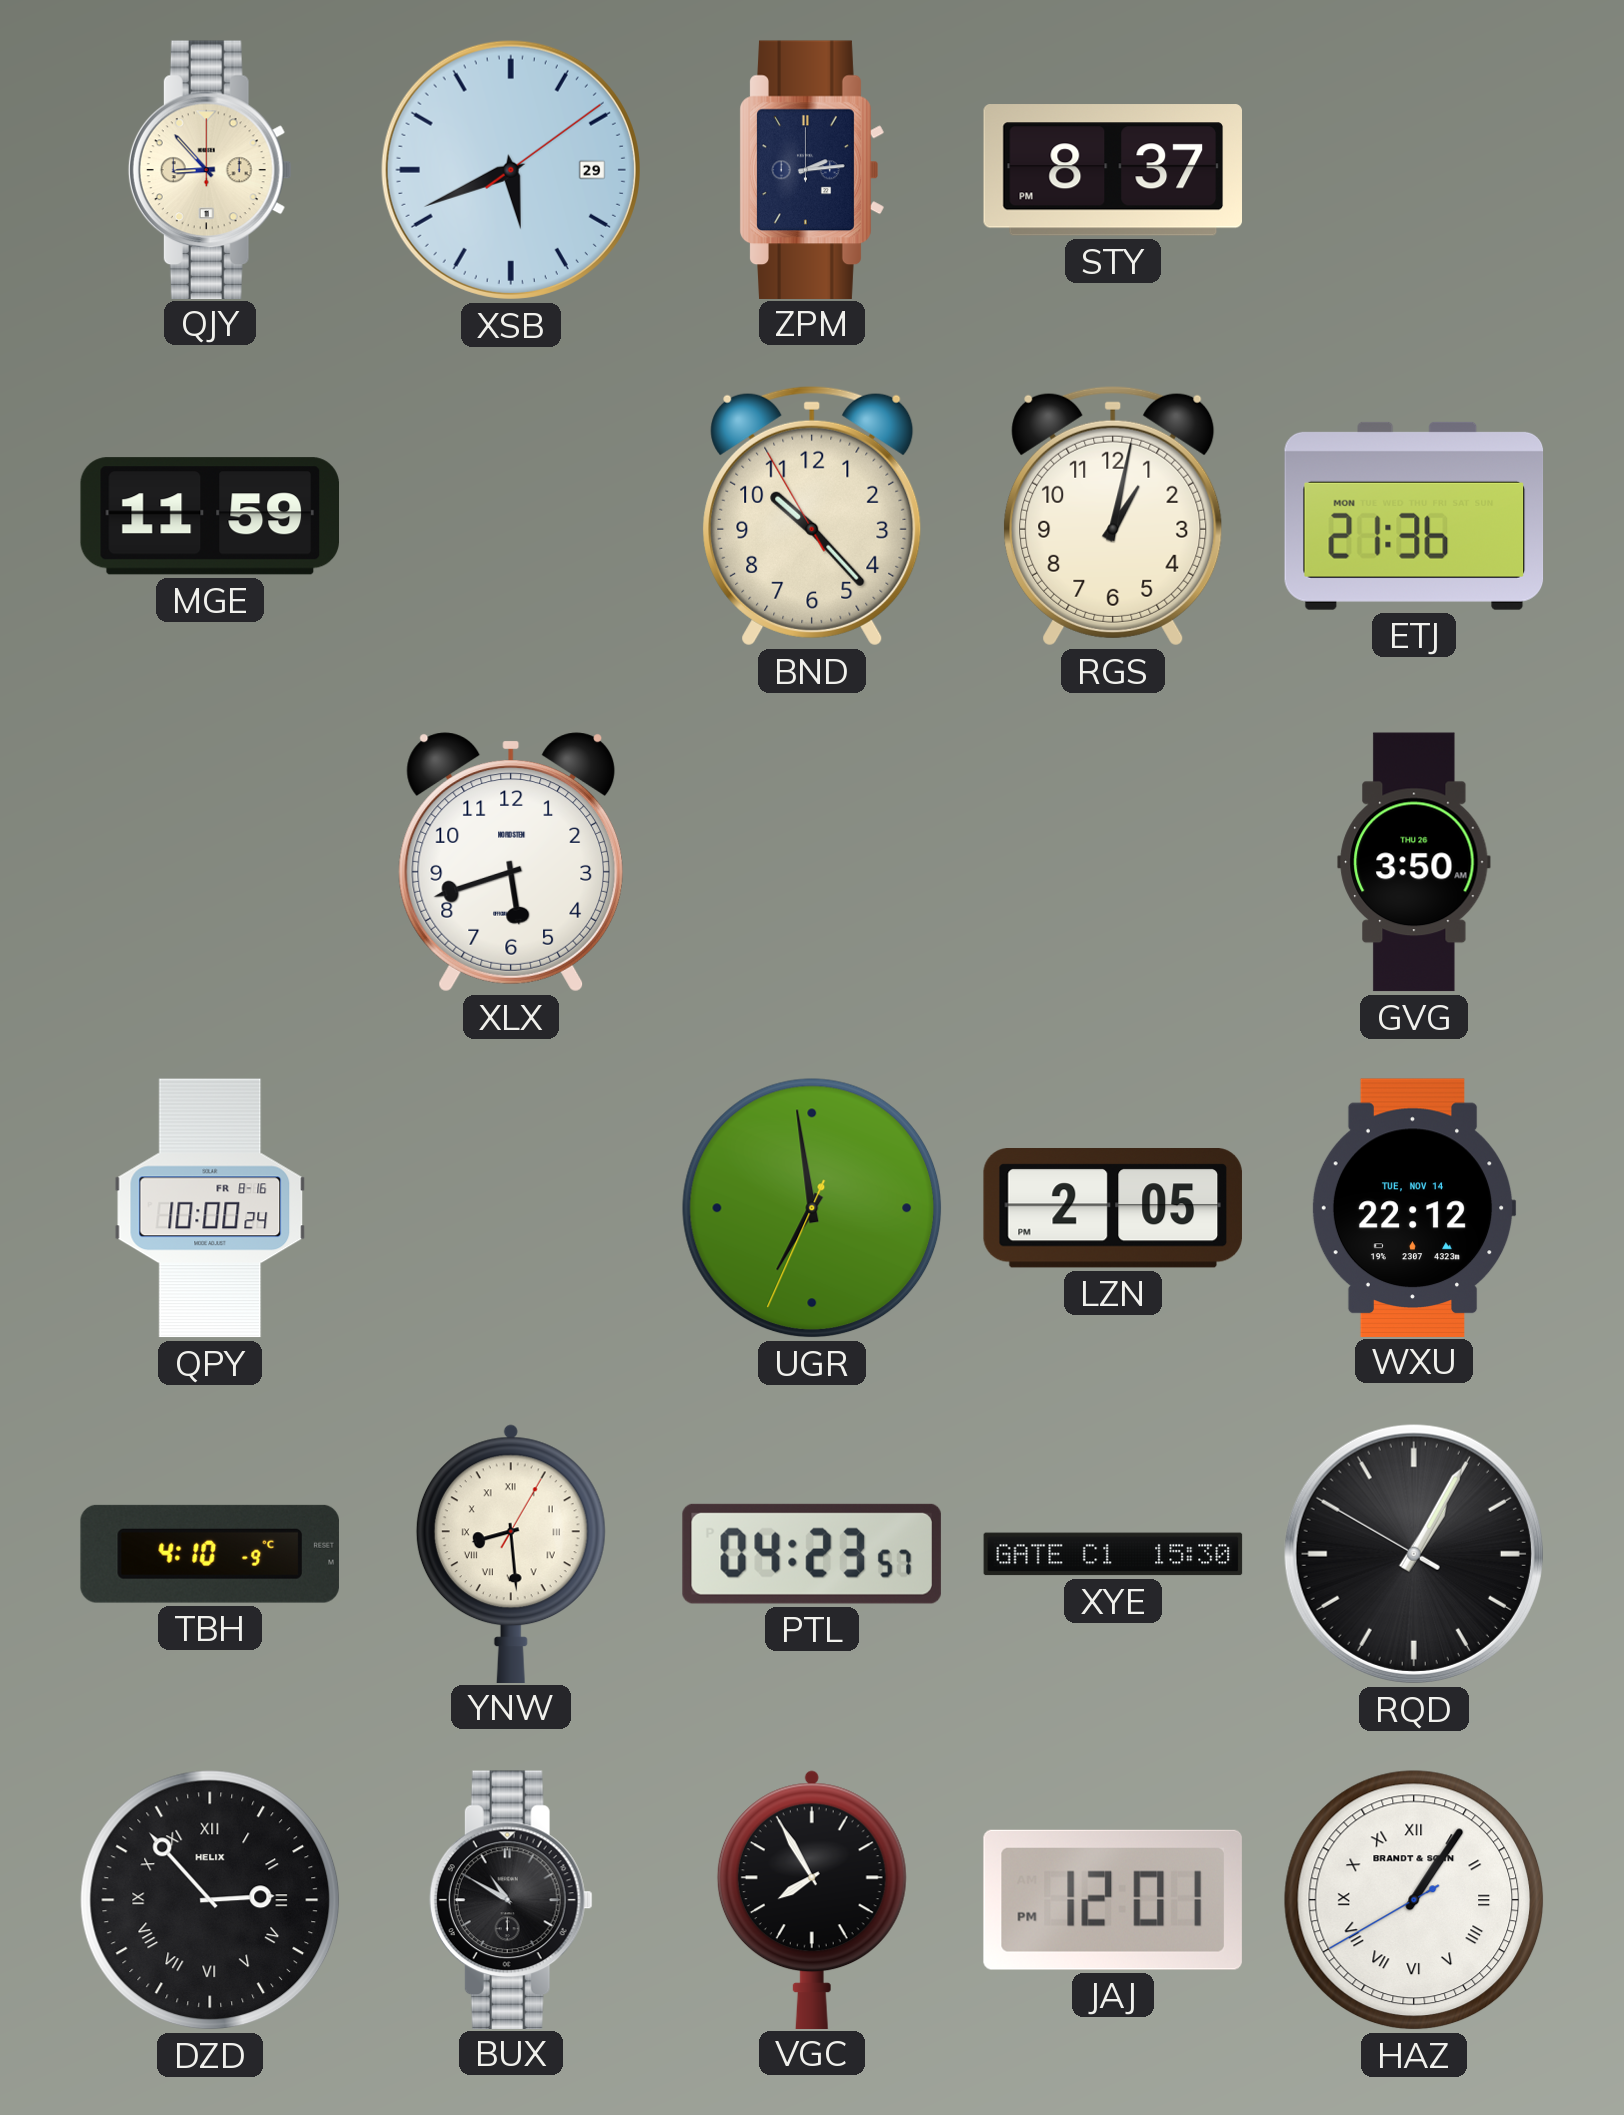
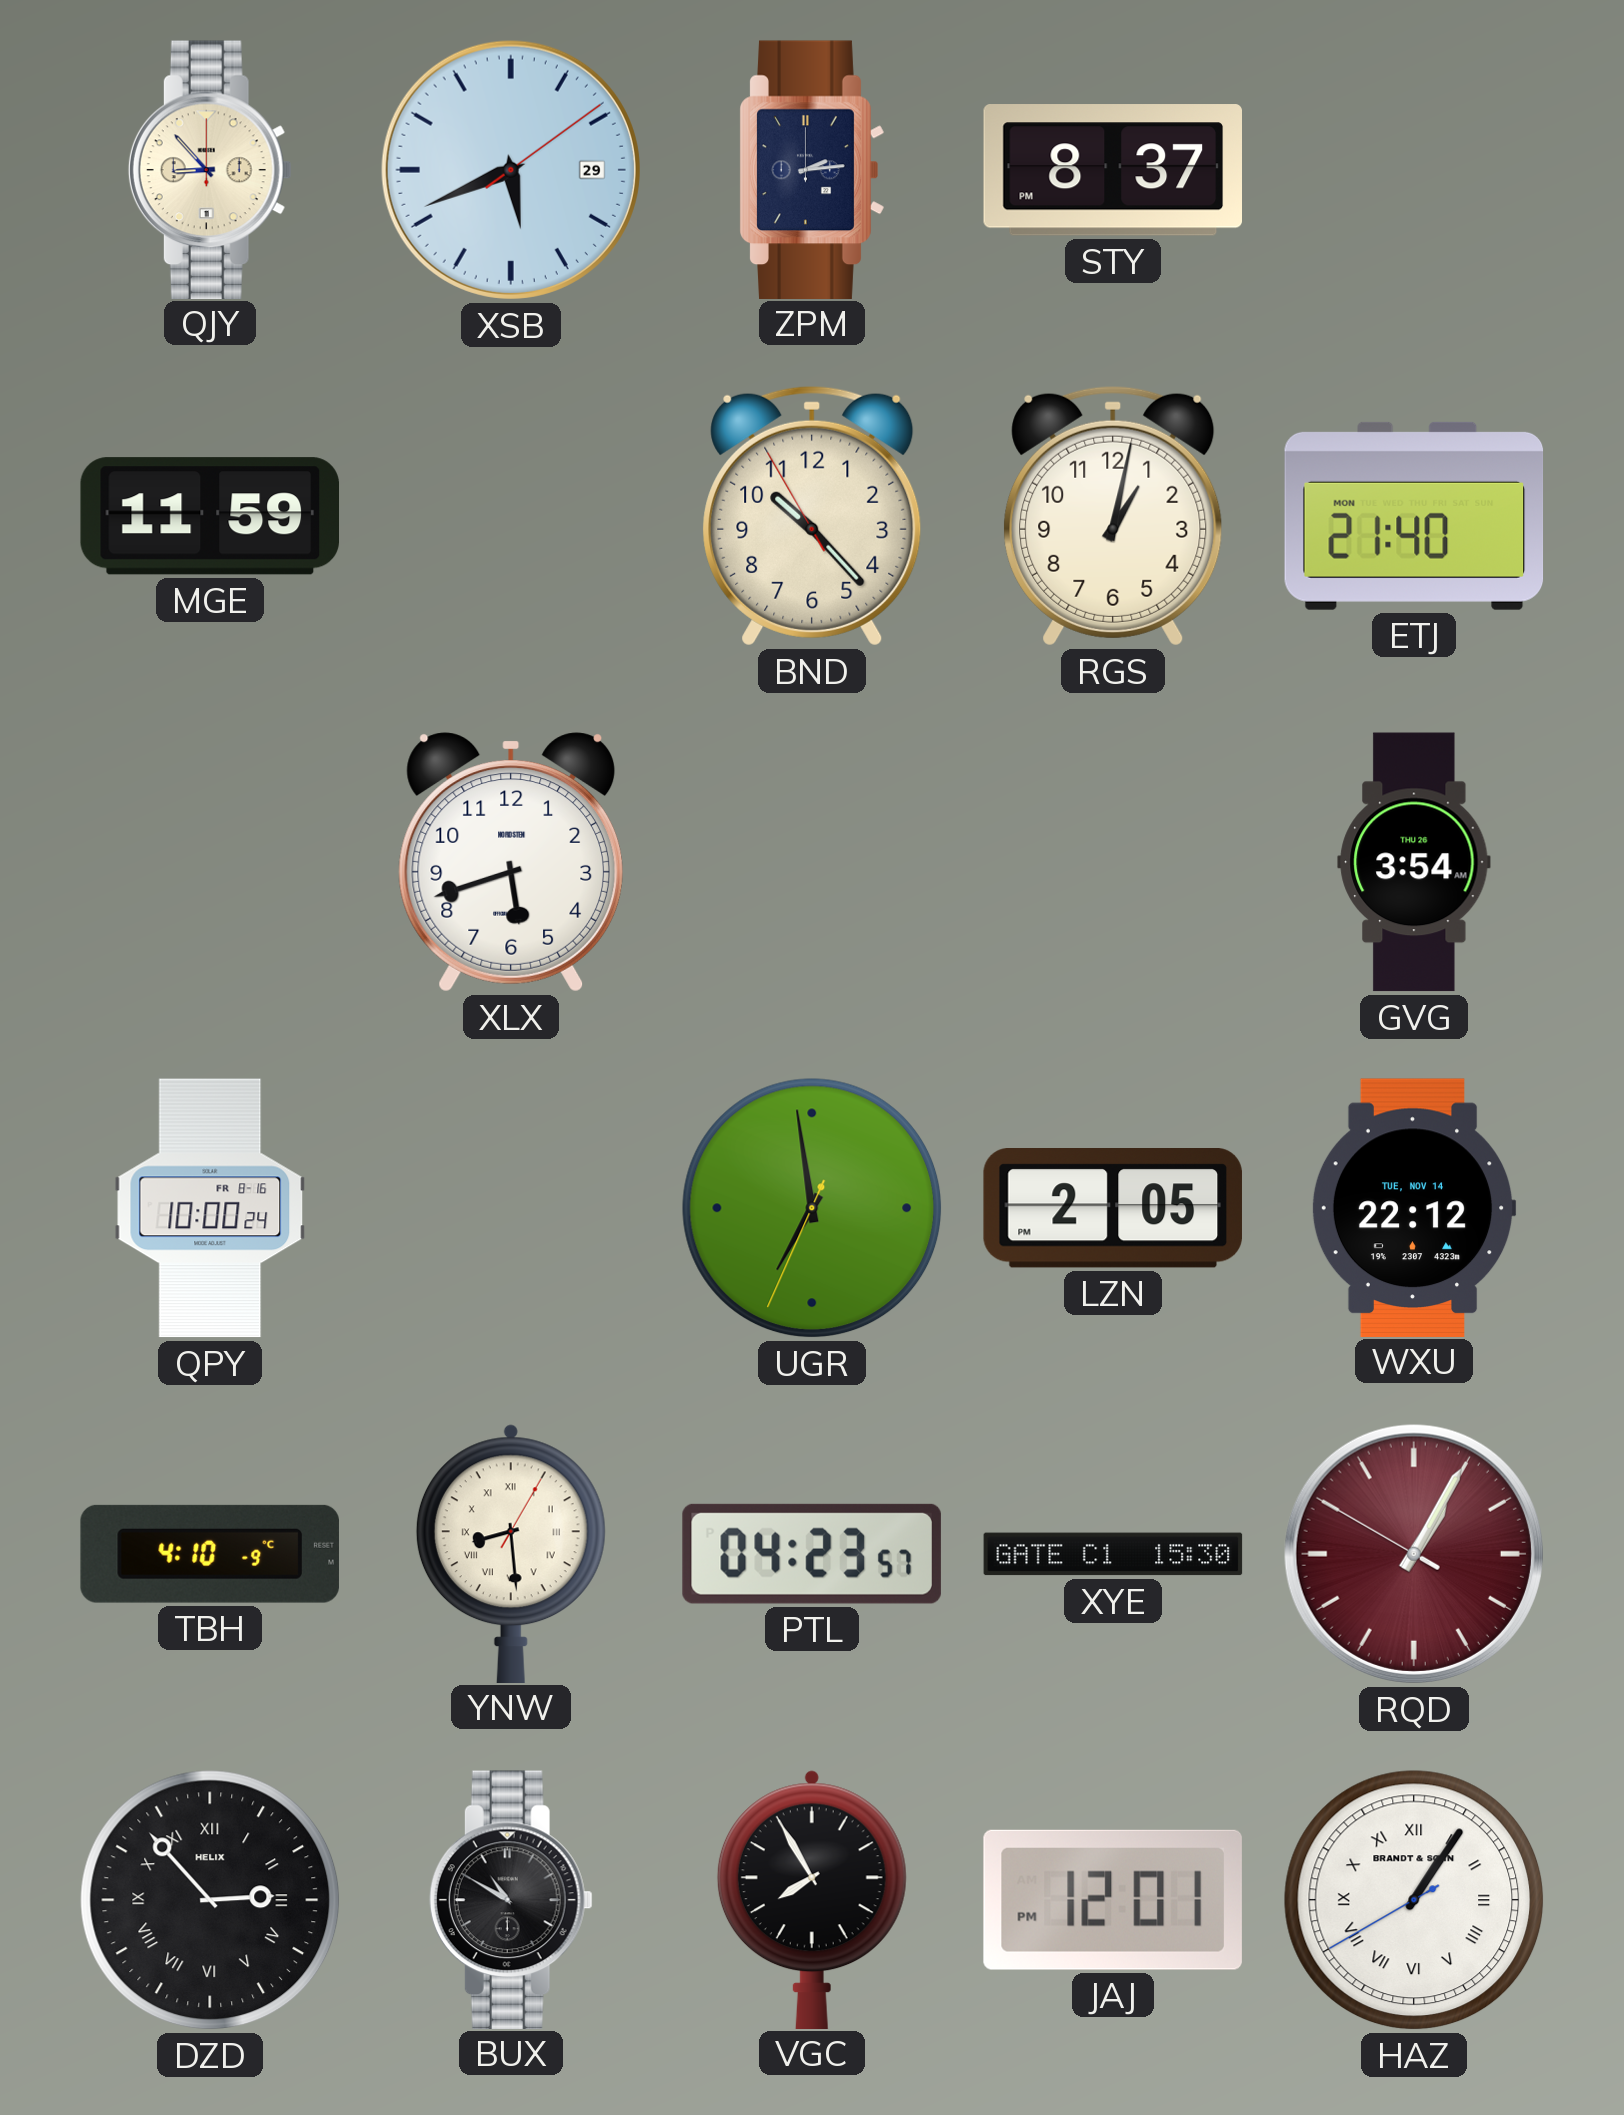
ETJ: 21:36 -> 21:40
GVG: 3:50 -> 3:54
RQD dial: black -> burgundy
